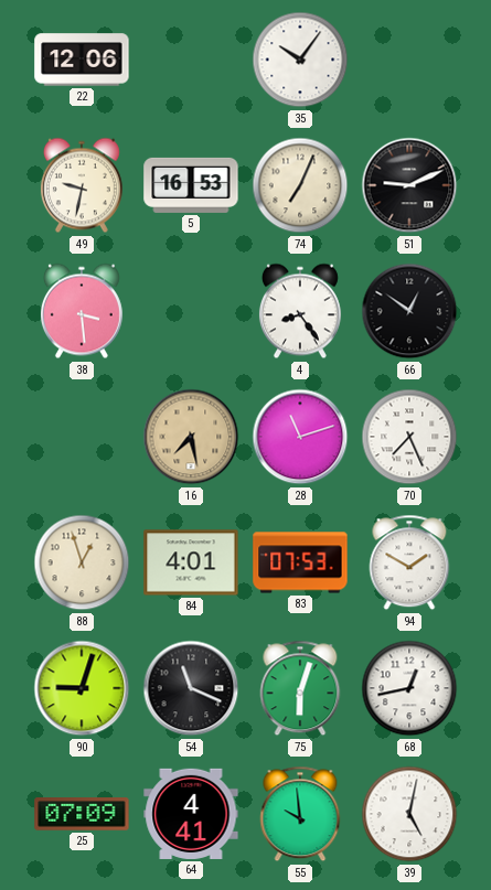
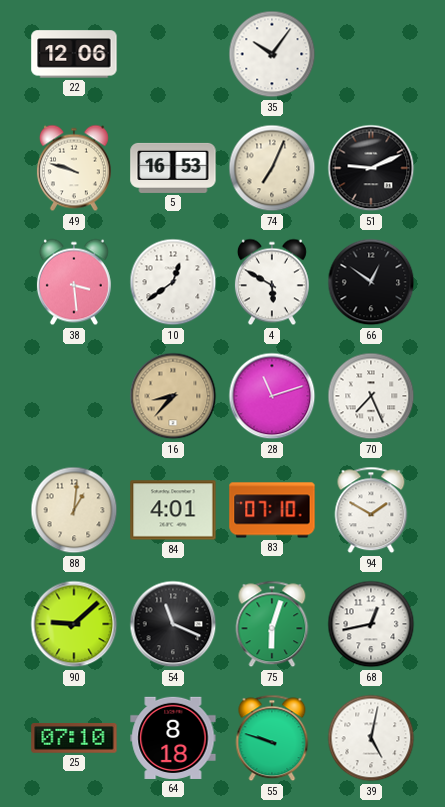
49: 9:32 -> 9:48
10: none -> 12:39
4: 8:24 -> 5:50
16: 7:28 -> 8:37
88: 12:57 -> 1:01
83: 07:53 -> 07:10
90: 9:03 -> 9:08
25: 07:09 -> 07:10
64: 4:41 -> 8:18
55: 9:59 -> 9:48
